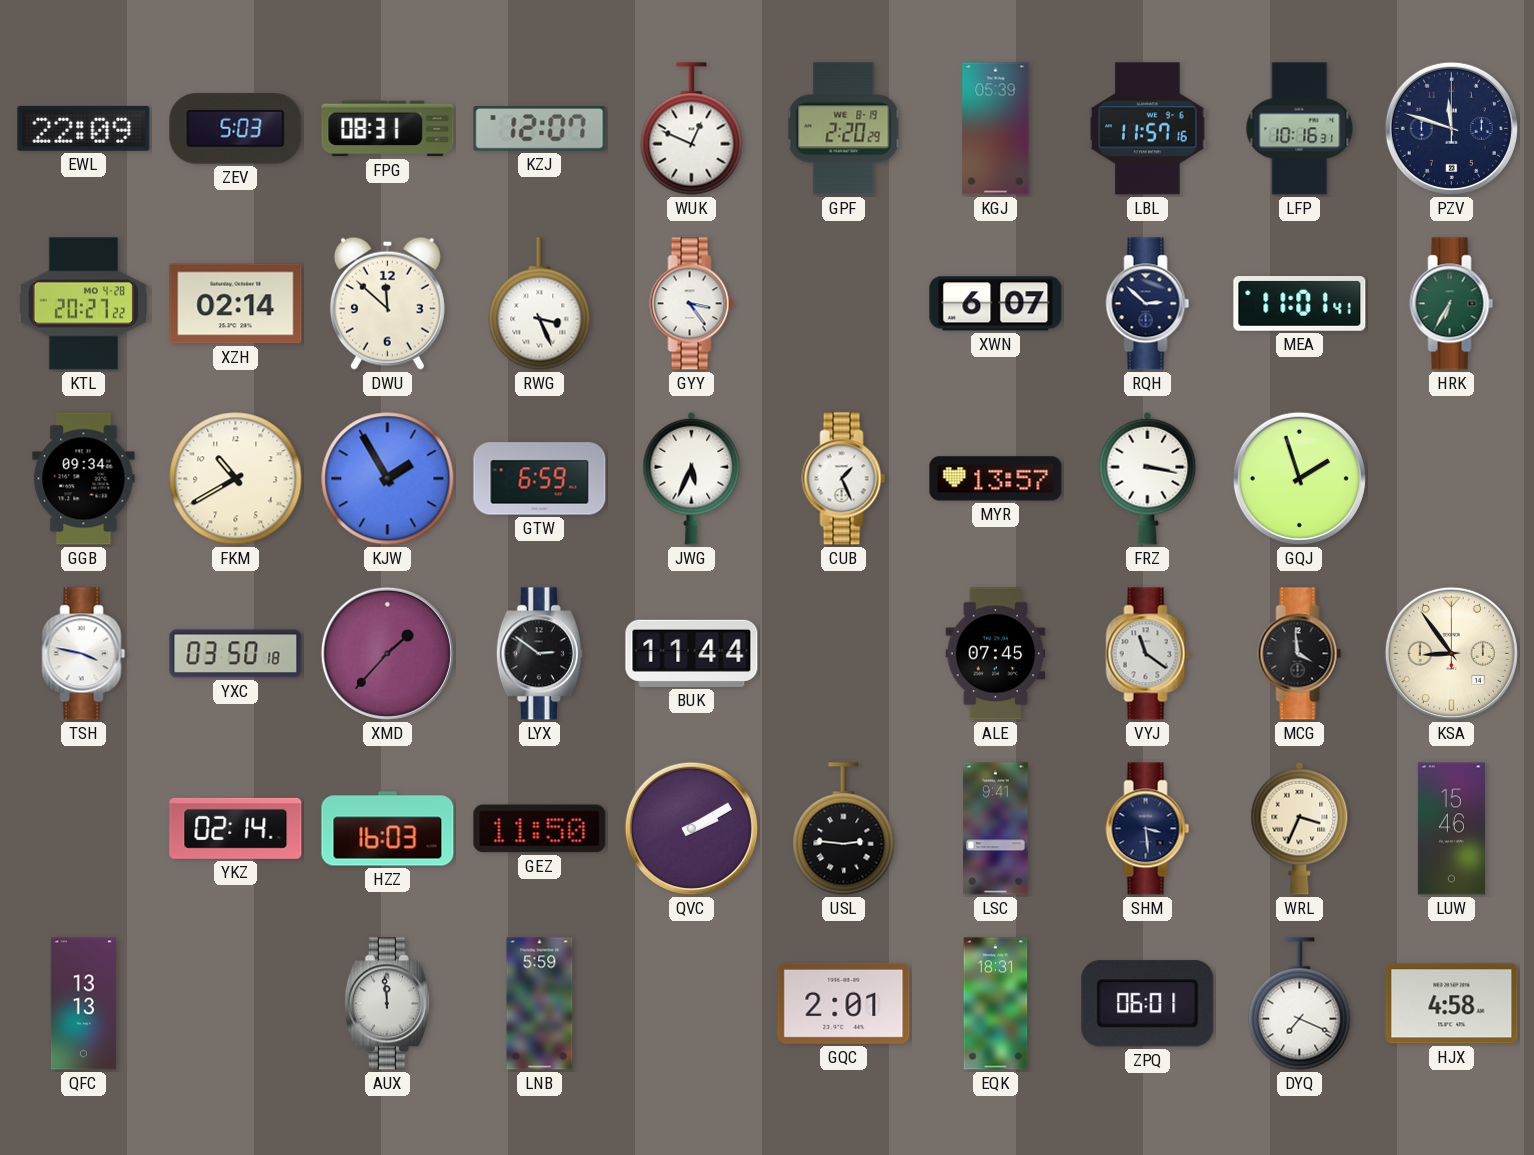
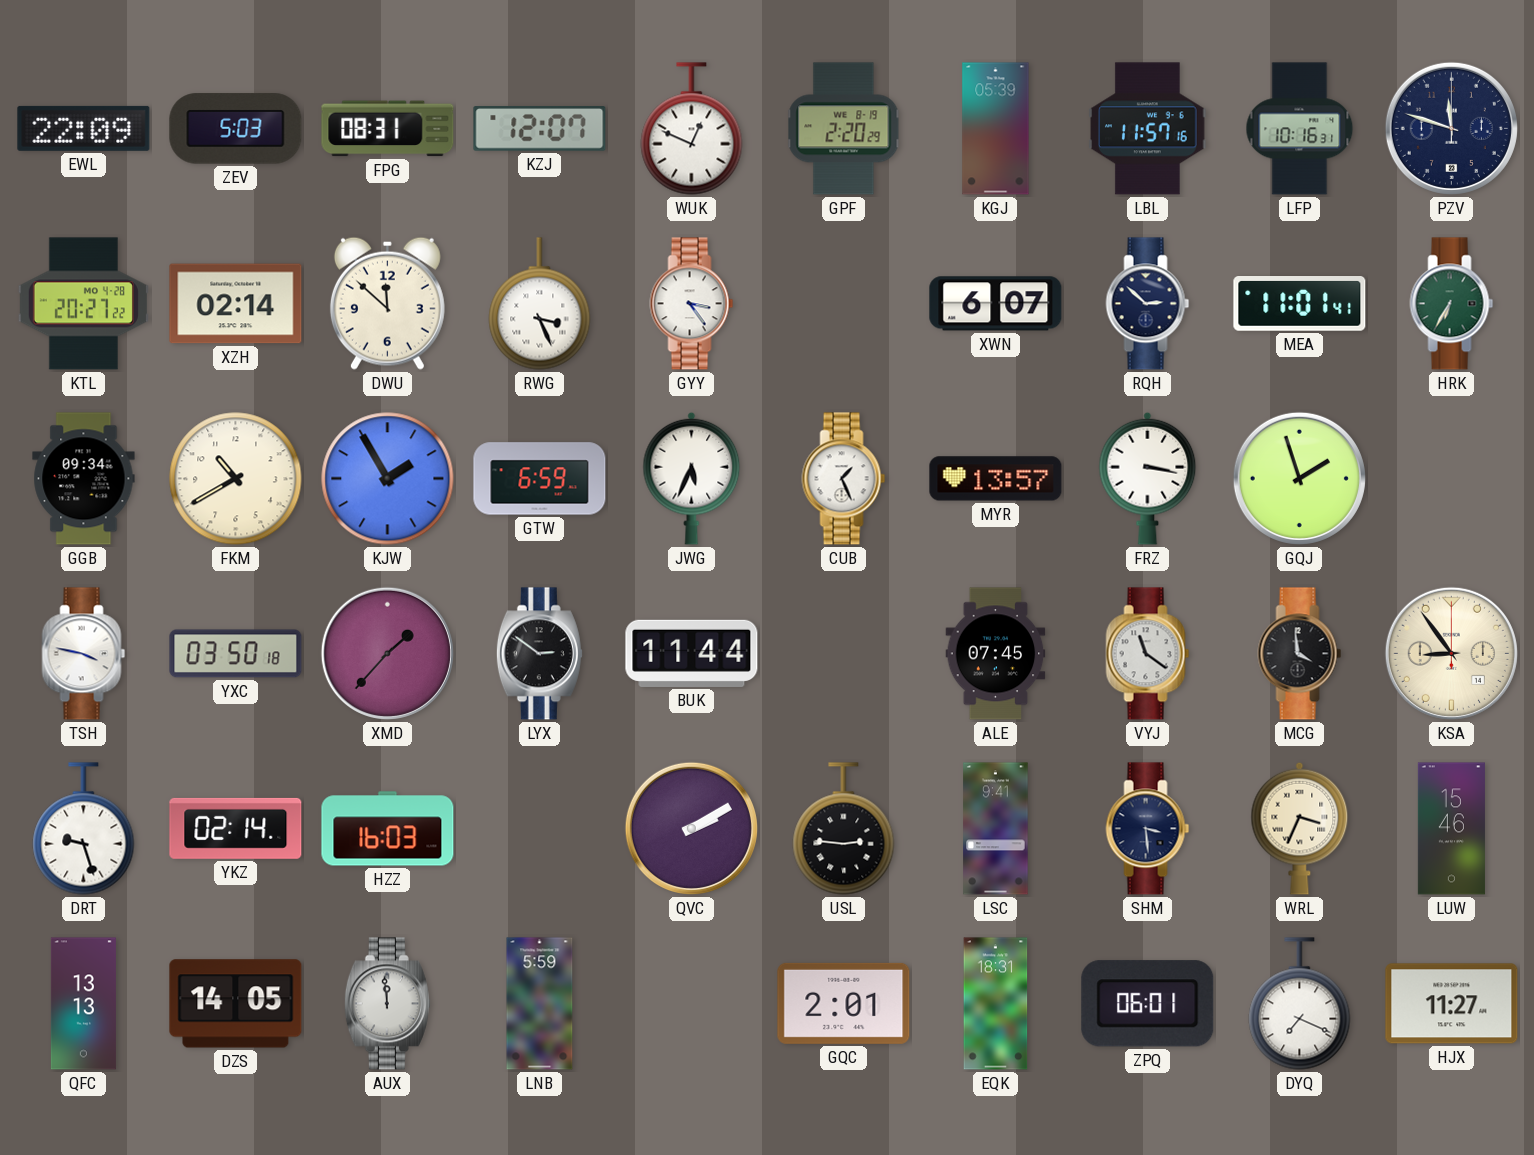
DRT: none -> 9:27
GEZ: 11:50 -> none
DZS: none -> 14:05
HJX: 4:58 -> 11:27
